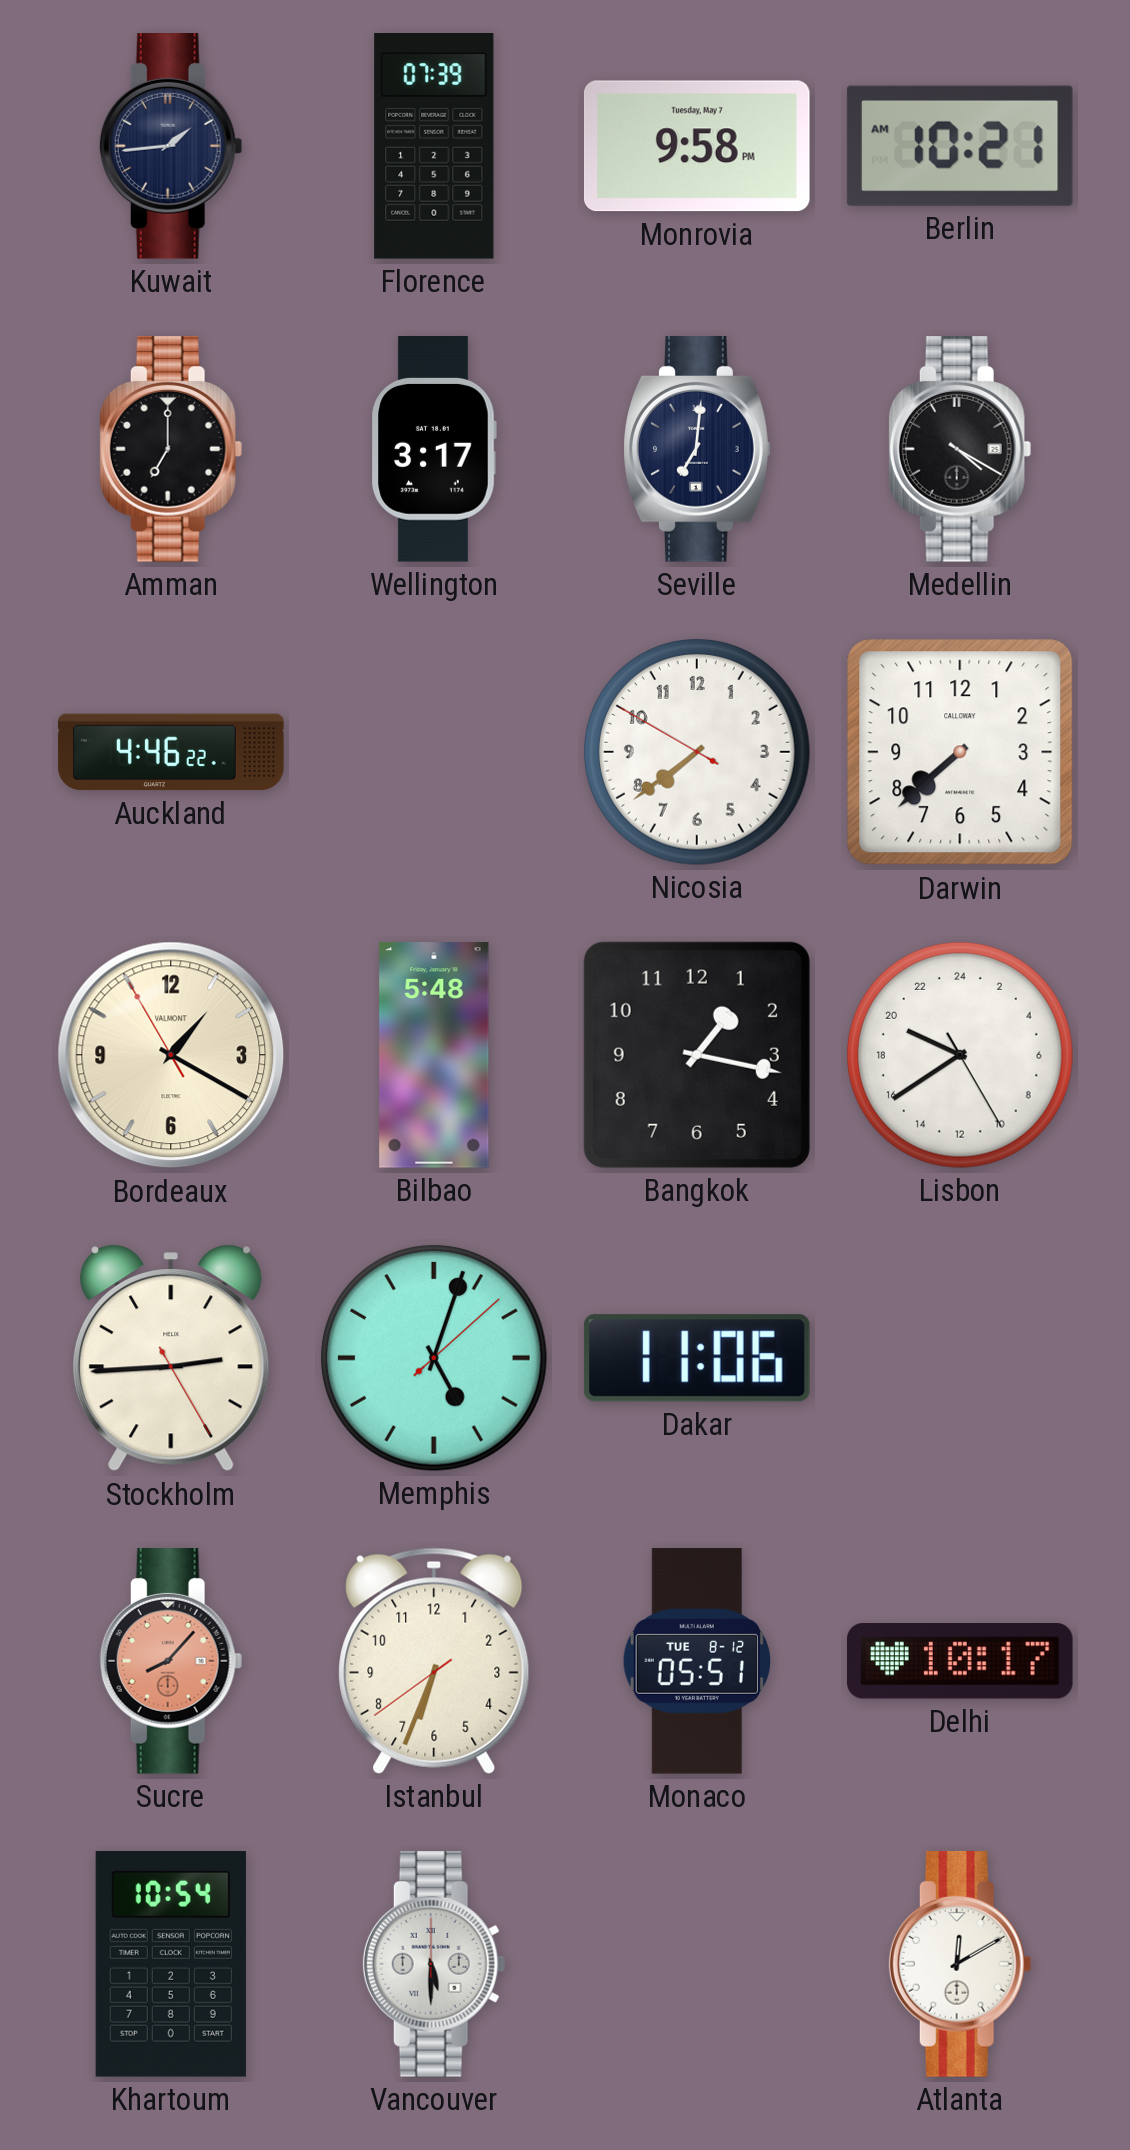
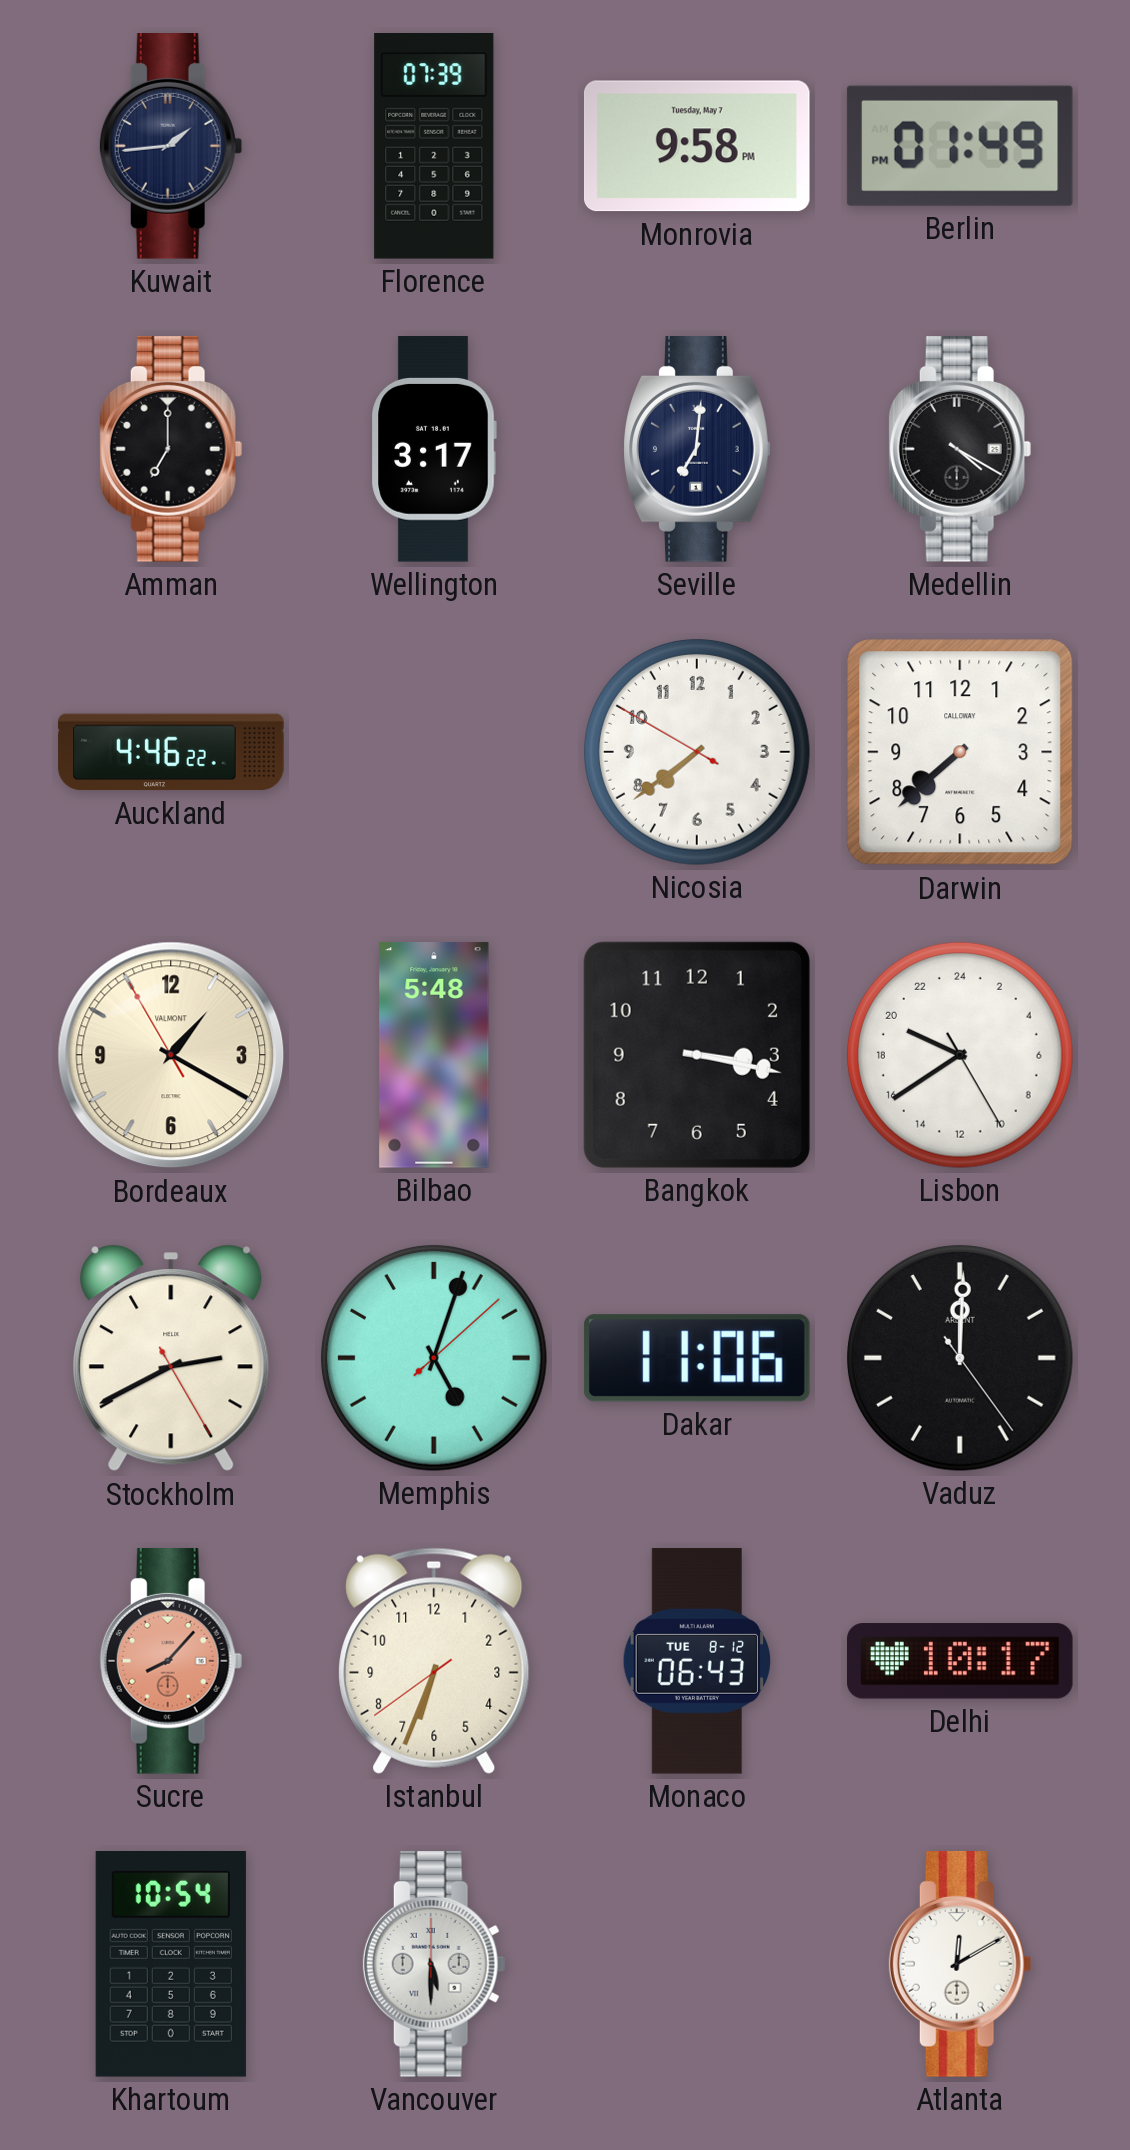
Berlin: 10:21 -> 01:49
Bangkok: 1:17 -> 3:17
Stockholm: 2:44 -> 2:40
Vaduz: none -> 12:00
Monaco: 05:51 -> 06:43
